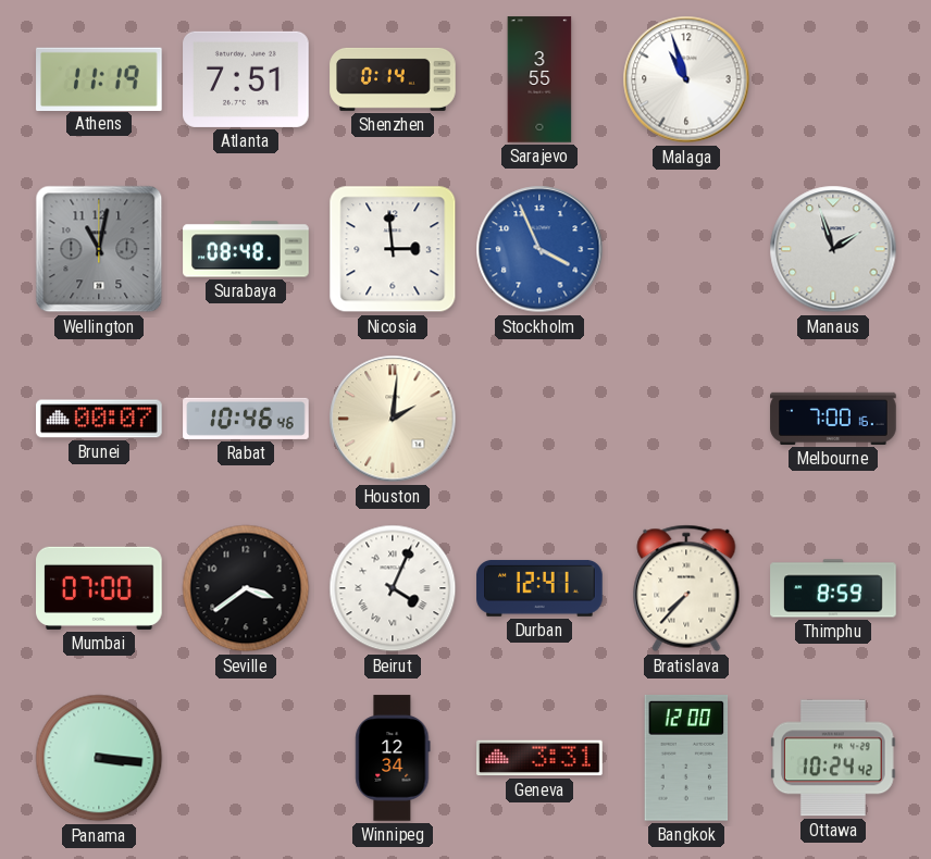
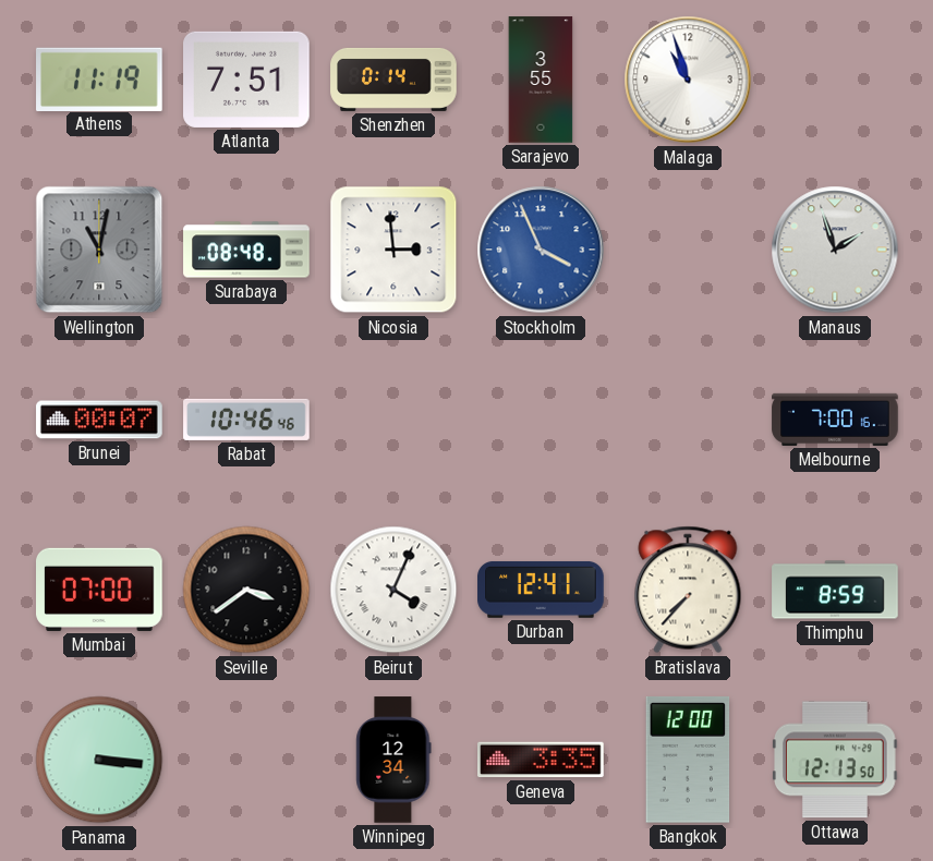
Houston: 2:01 -> none
Geneva: 3:31 -> 3:35
Ottawa: 10:24 -> 12:13
